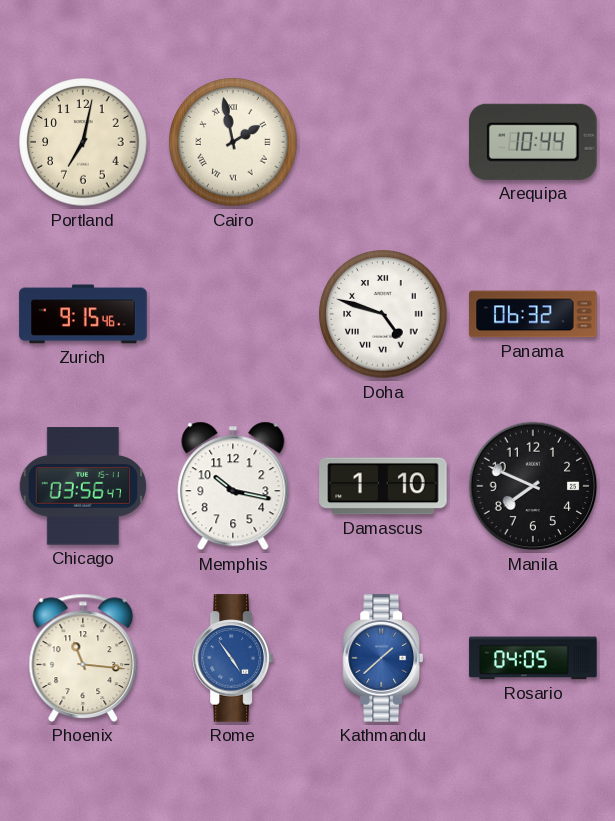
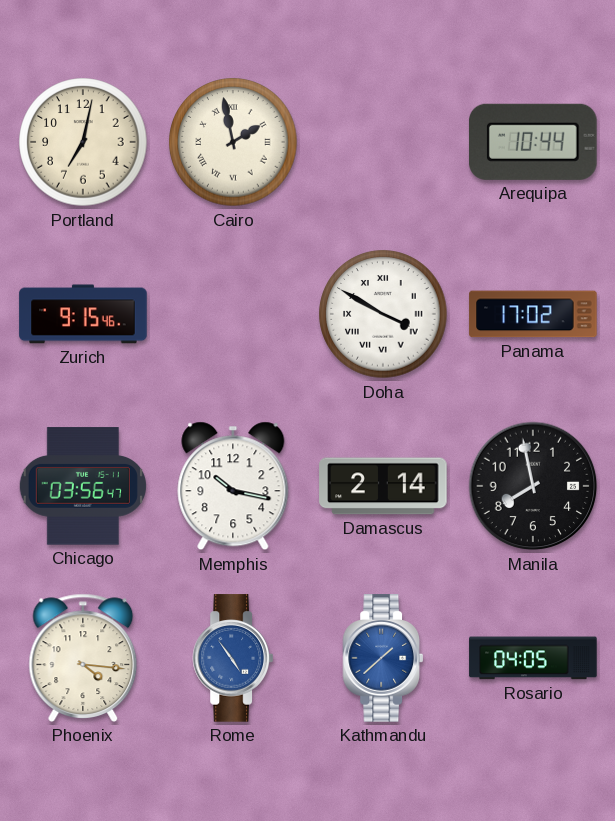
Doha: 4:48 -> 3:50
Panama: 06:32 -> 17:02
Damascus: 1:10 -> 2:14
Manila: 7:49 -> 7:58
Phoenix: 11:16 -> 4:16
